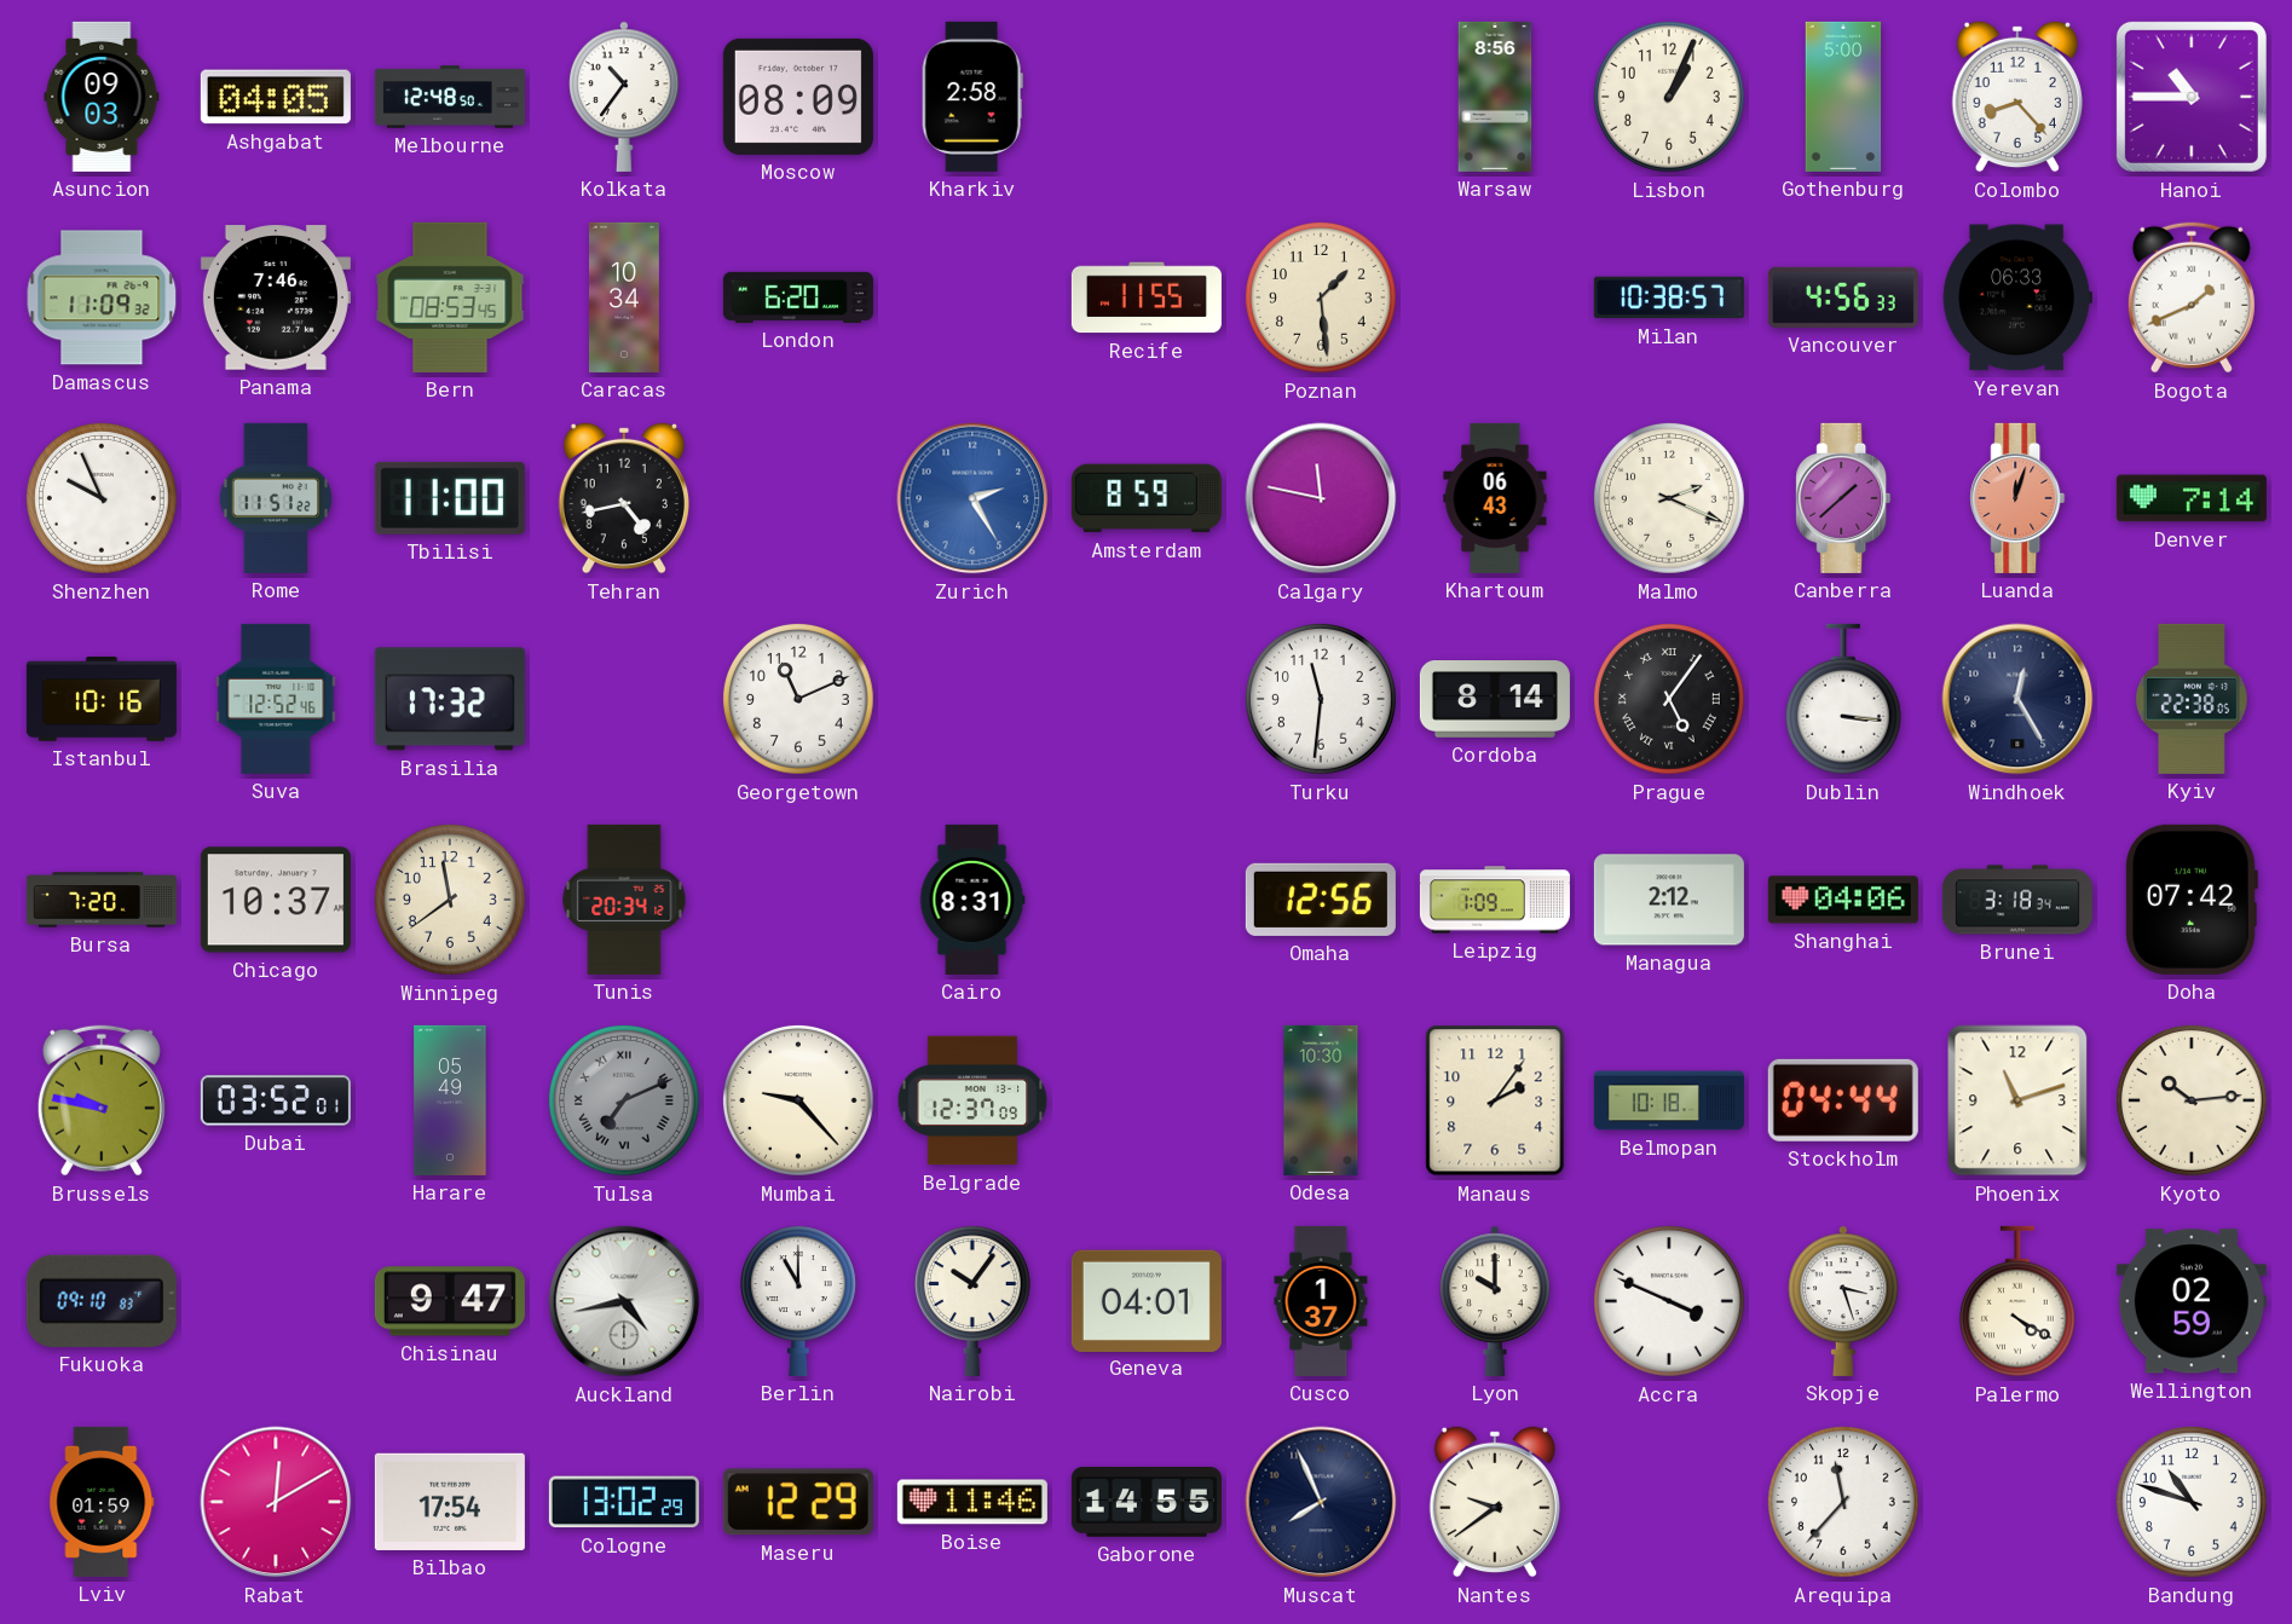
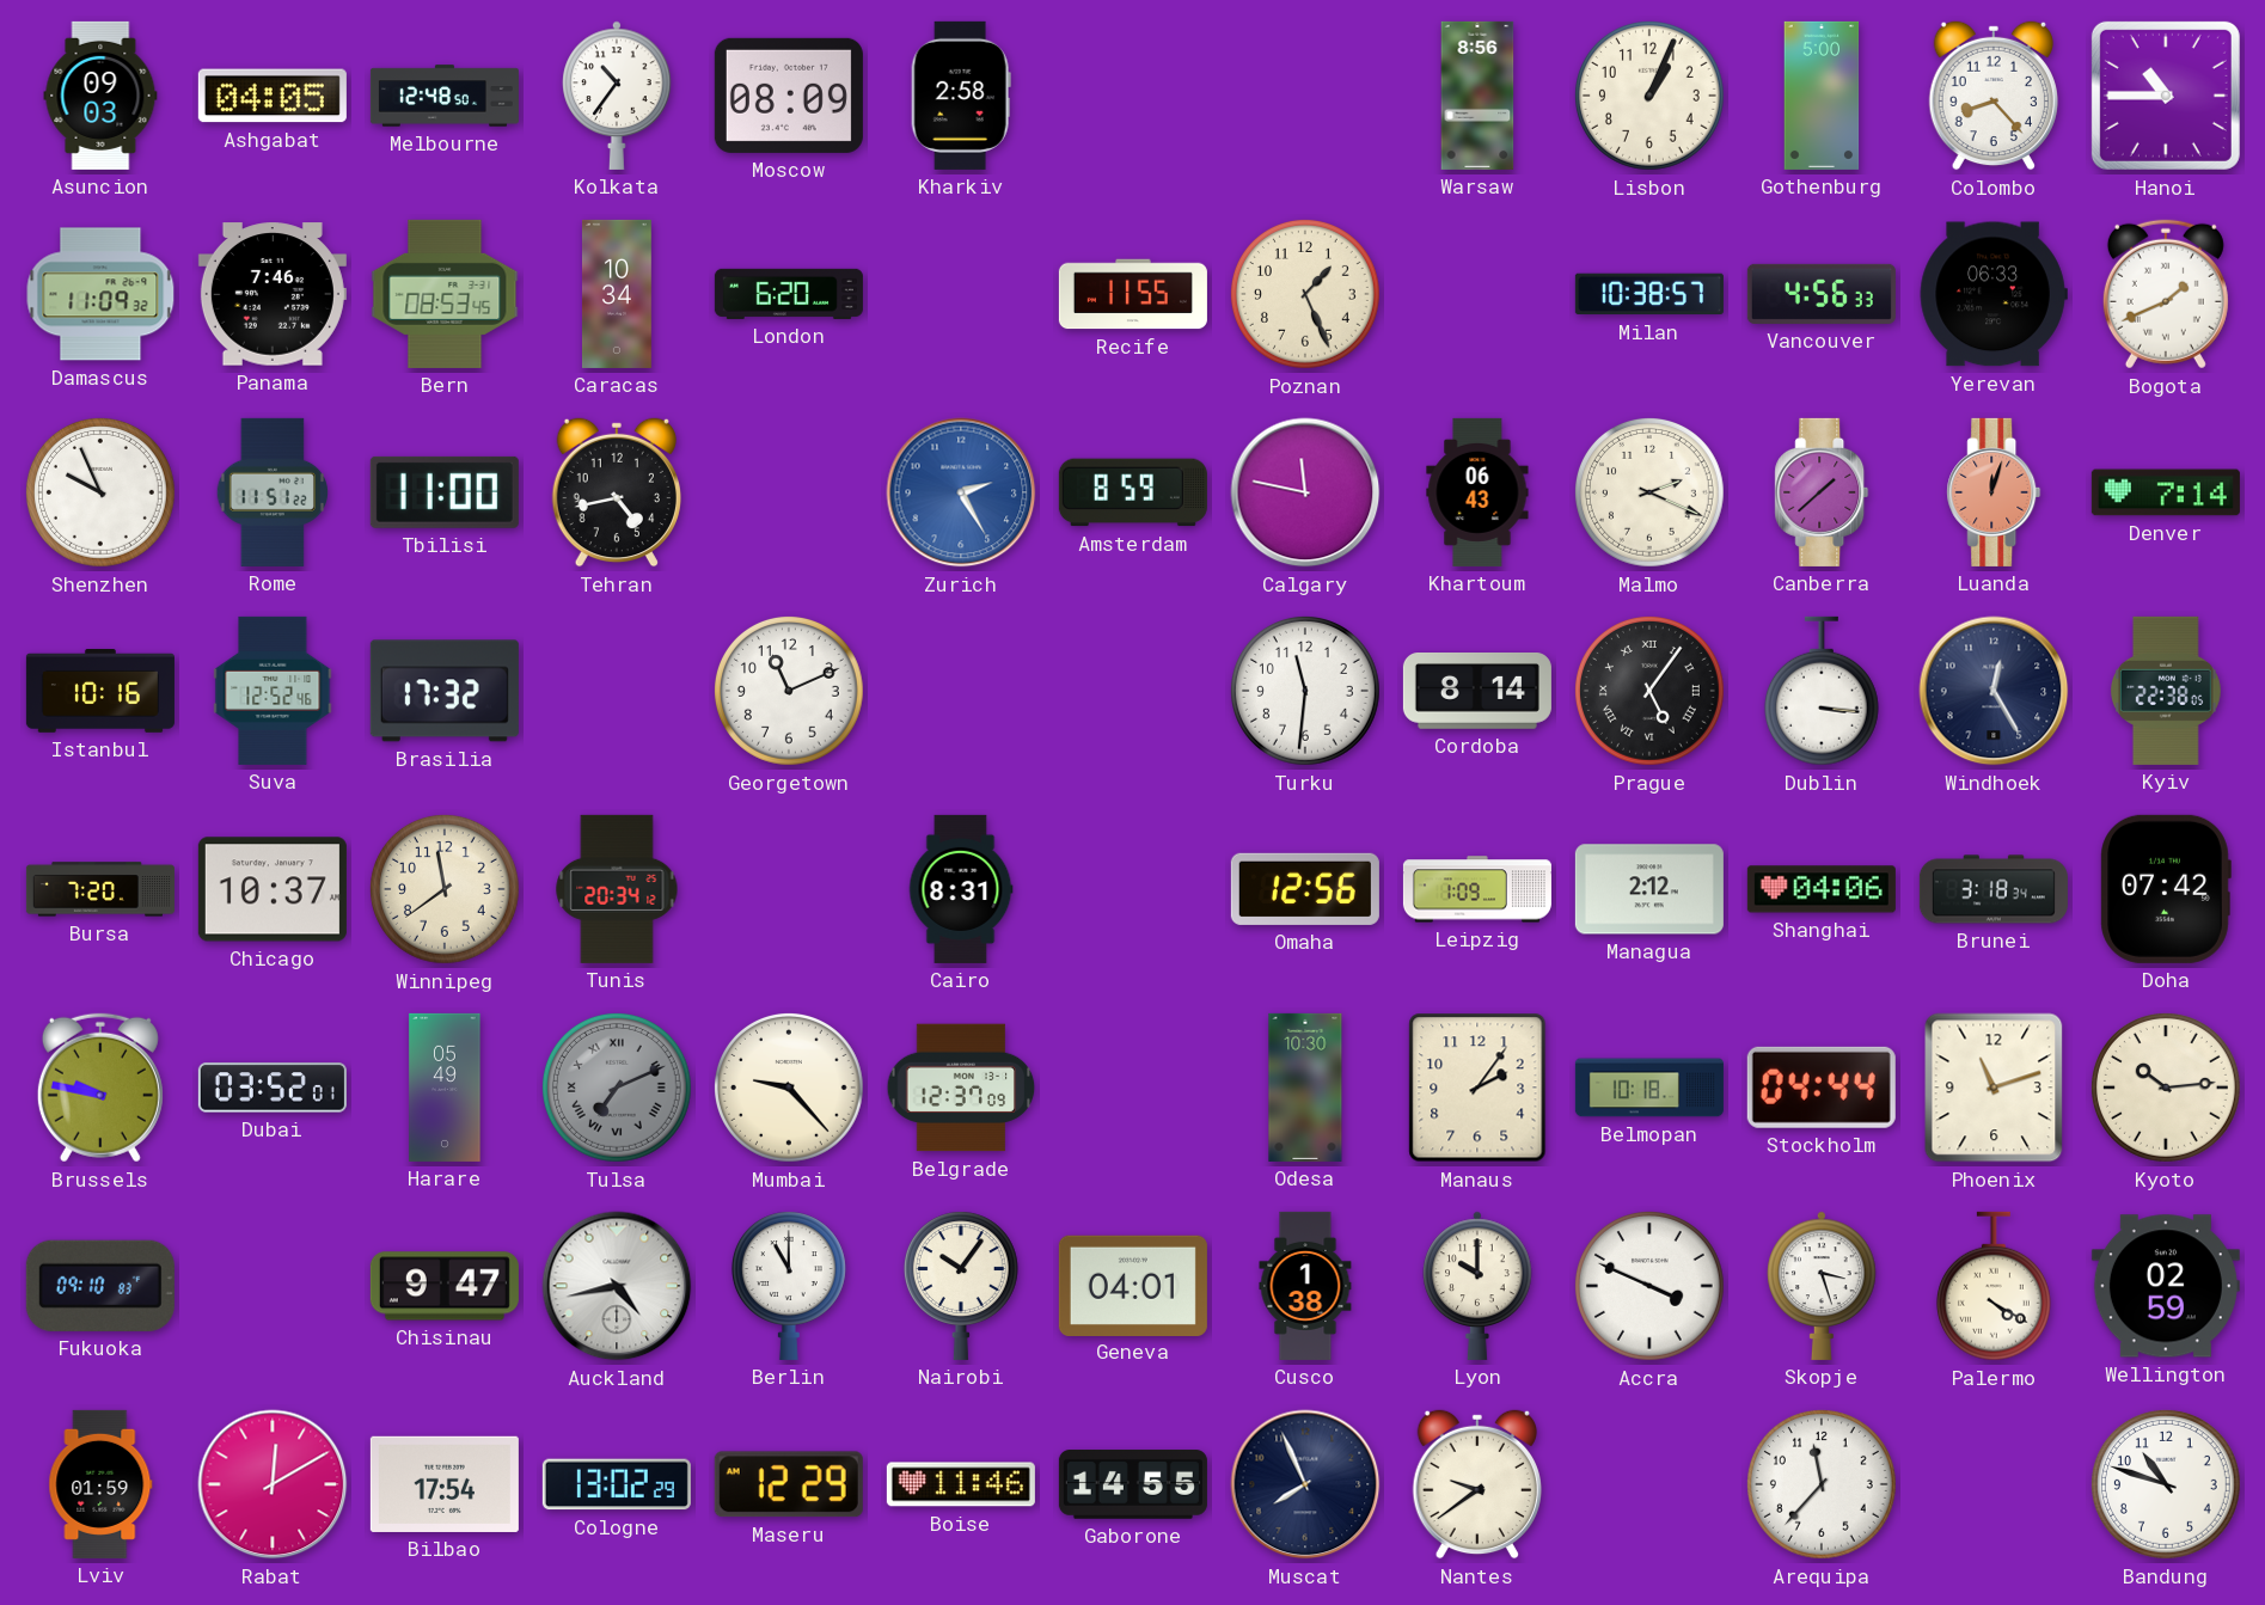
Poznan: 1:29 -> 1:26
Cusco: 1:37 -> 1:38
